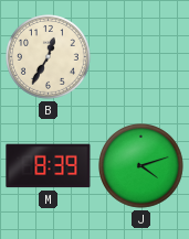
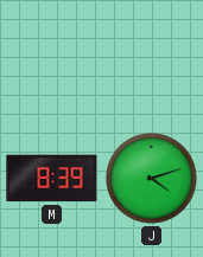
B: 12:35 -> none
